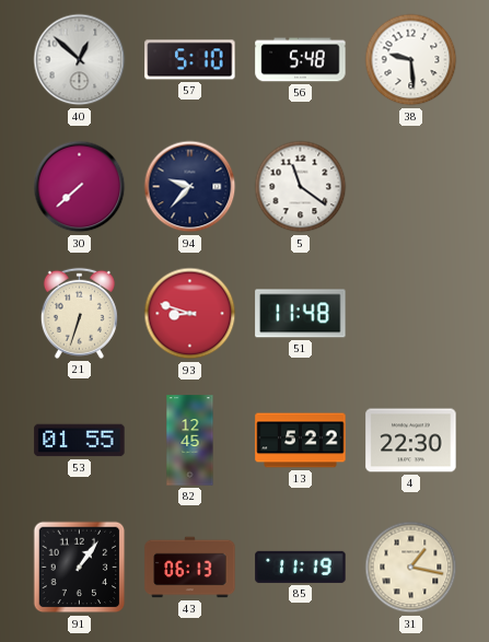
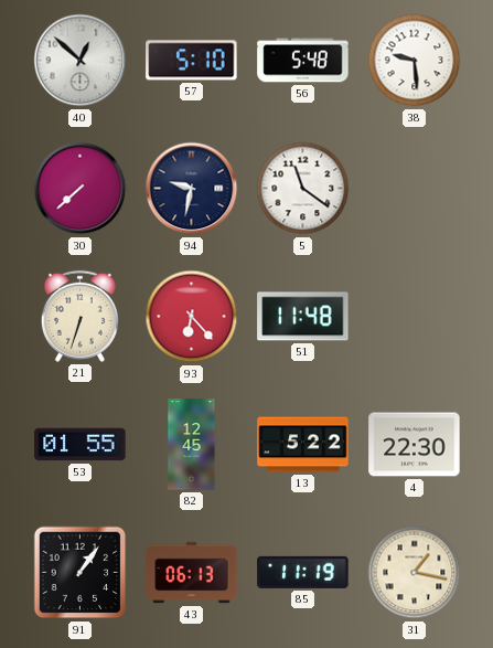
94: 9:37 -> 9:32
93: 8:48 -> 6:23
